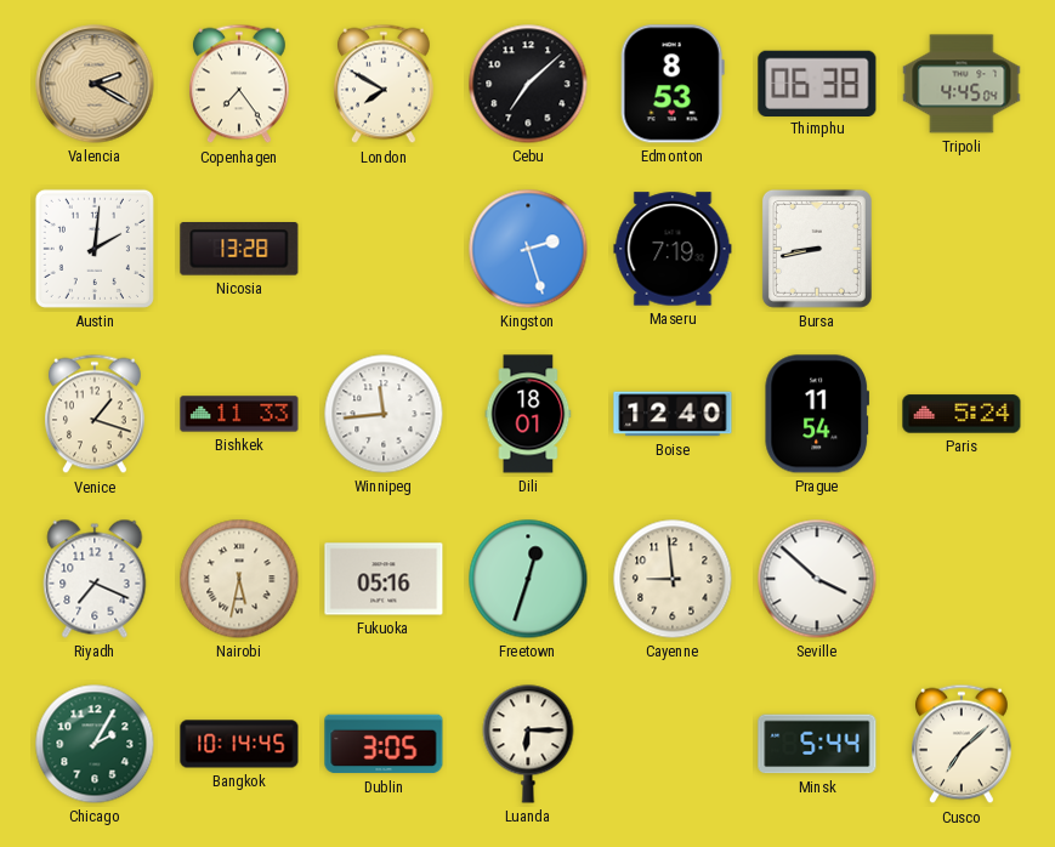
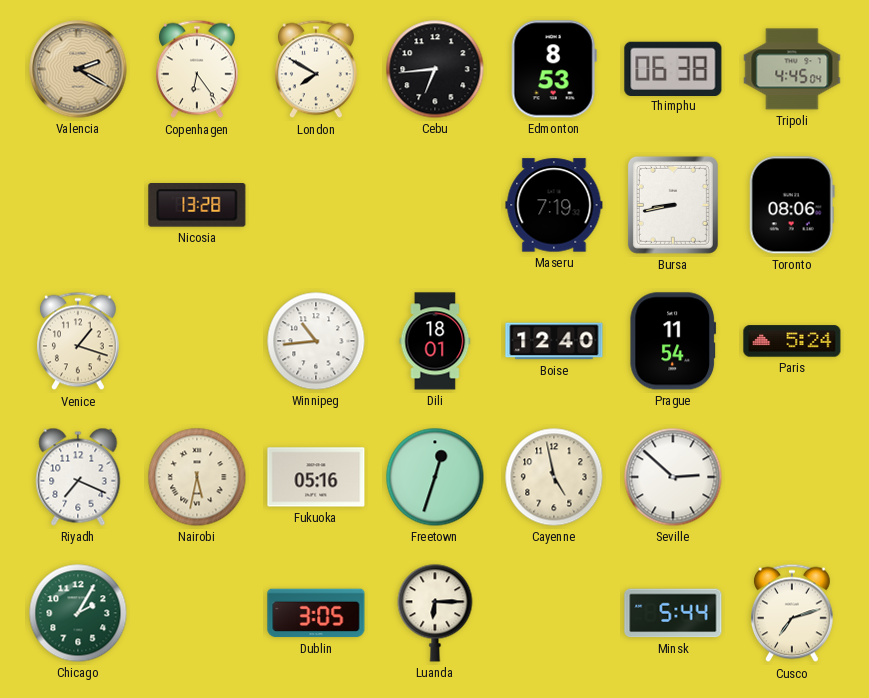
Copenhagen: 7:24 -> 6:24
Cebu: 7:08 -> 6:44
Austin: 2:01 -> none
Kingston: 2:27 -> none
Toronto: none -> 08:06
Bishkek: 11:33 -> none
Winnipeg: 11:44 -> 10:44
Cayenne: 8:59 -> 4:58
Seville: 3:52 -> 2:52
Bangkok: 10:14 -> none
Cusco: 7:08 -> 7:12
